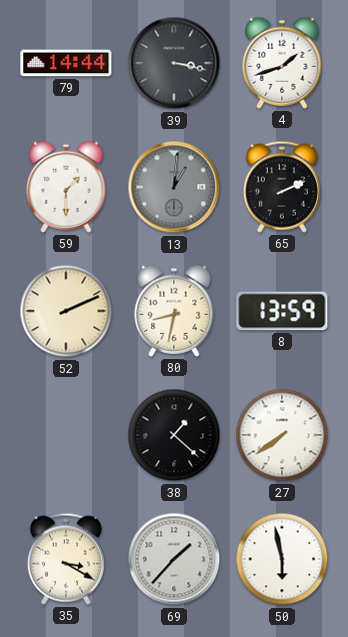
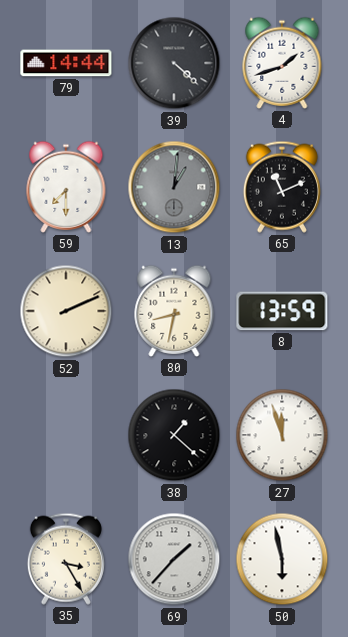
39: 3:17 -> 4:22
59: 1:30 -> 7:30
65: 2:11 -> 11:11
27: 7:39 -> 11:57
35: 3:20 -> 3:25
